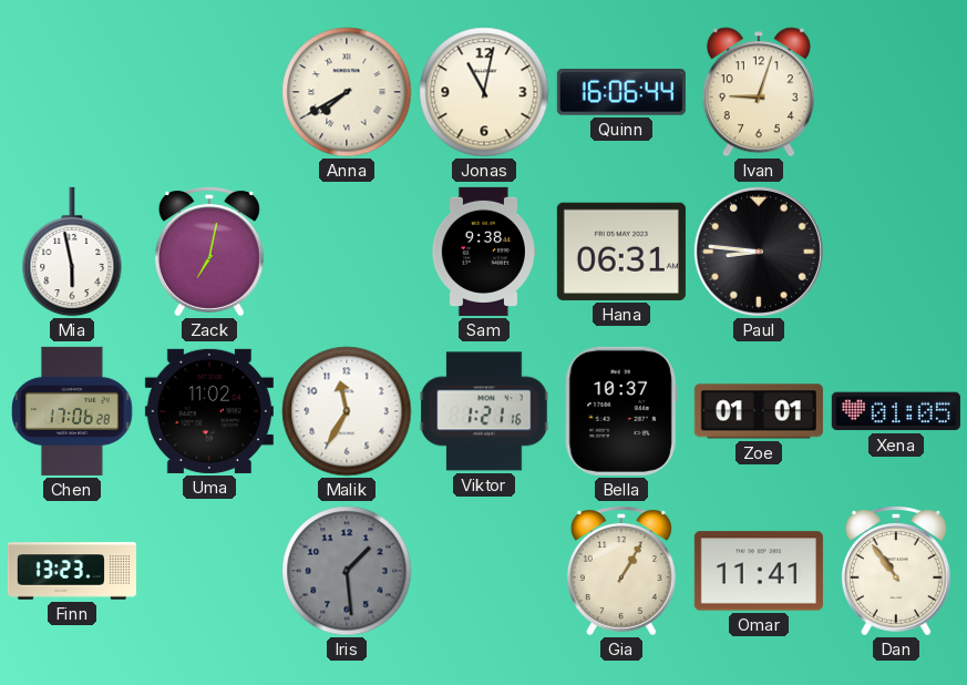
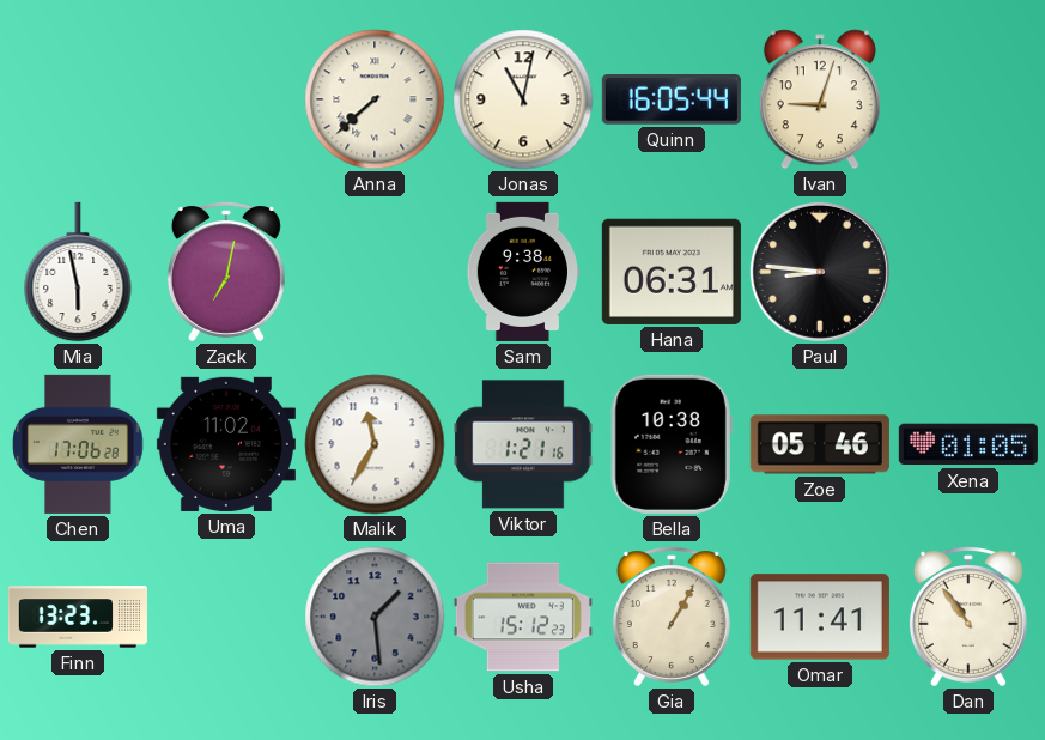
Anna: 7:40 -> 7:38
Quinn: 16:06 -> 16:05
Bella: 10:37 -> 10:38
Zoe: 01:01 -> 05:46
Usha: none -> 15:12
